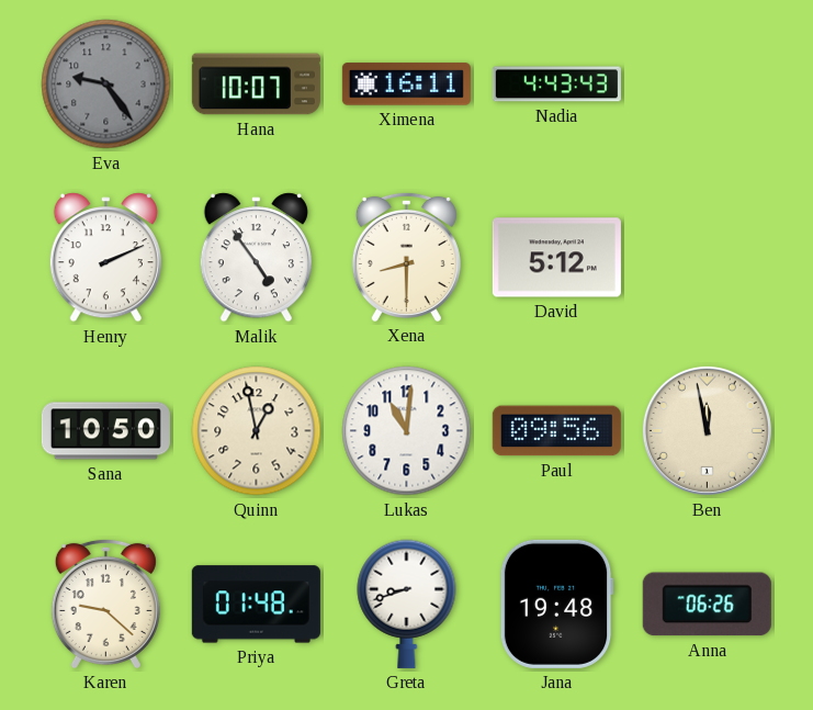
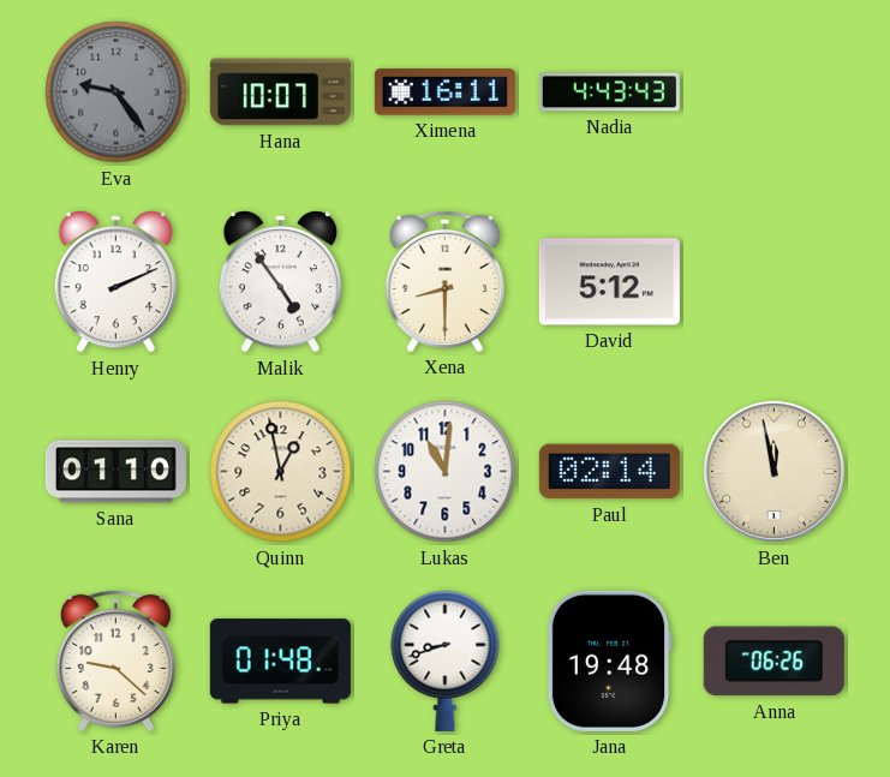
Sana: 10:50 -> 01:10
Paul: 09:56 -> 02:14
